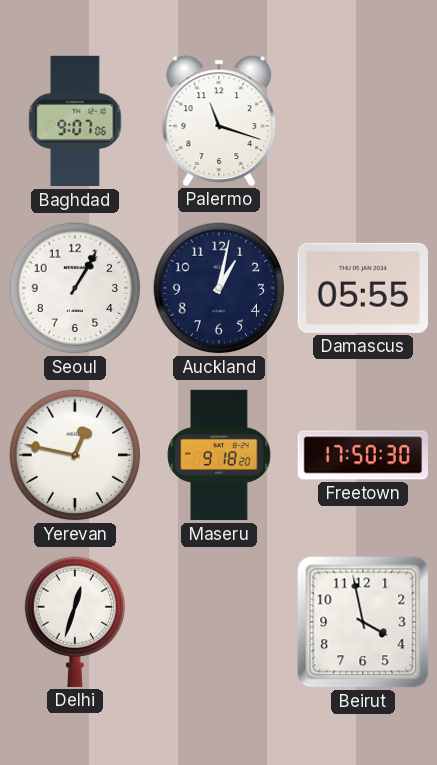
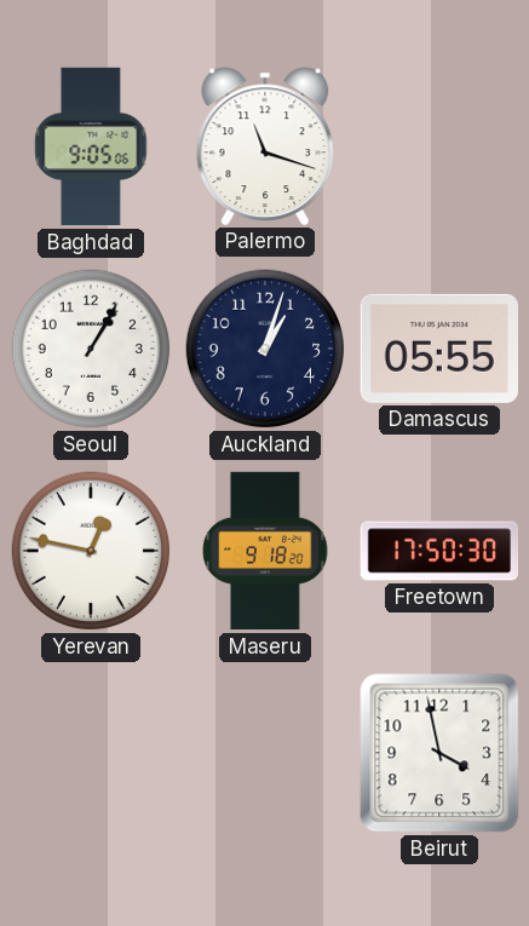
Baghdad: 9:07 -> 9:05
Auckland: 1:02 -> 1:03
Delhi: 12:33 -> none
